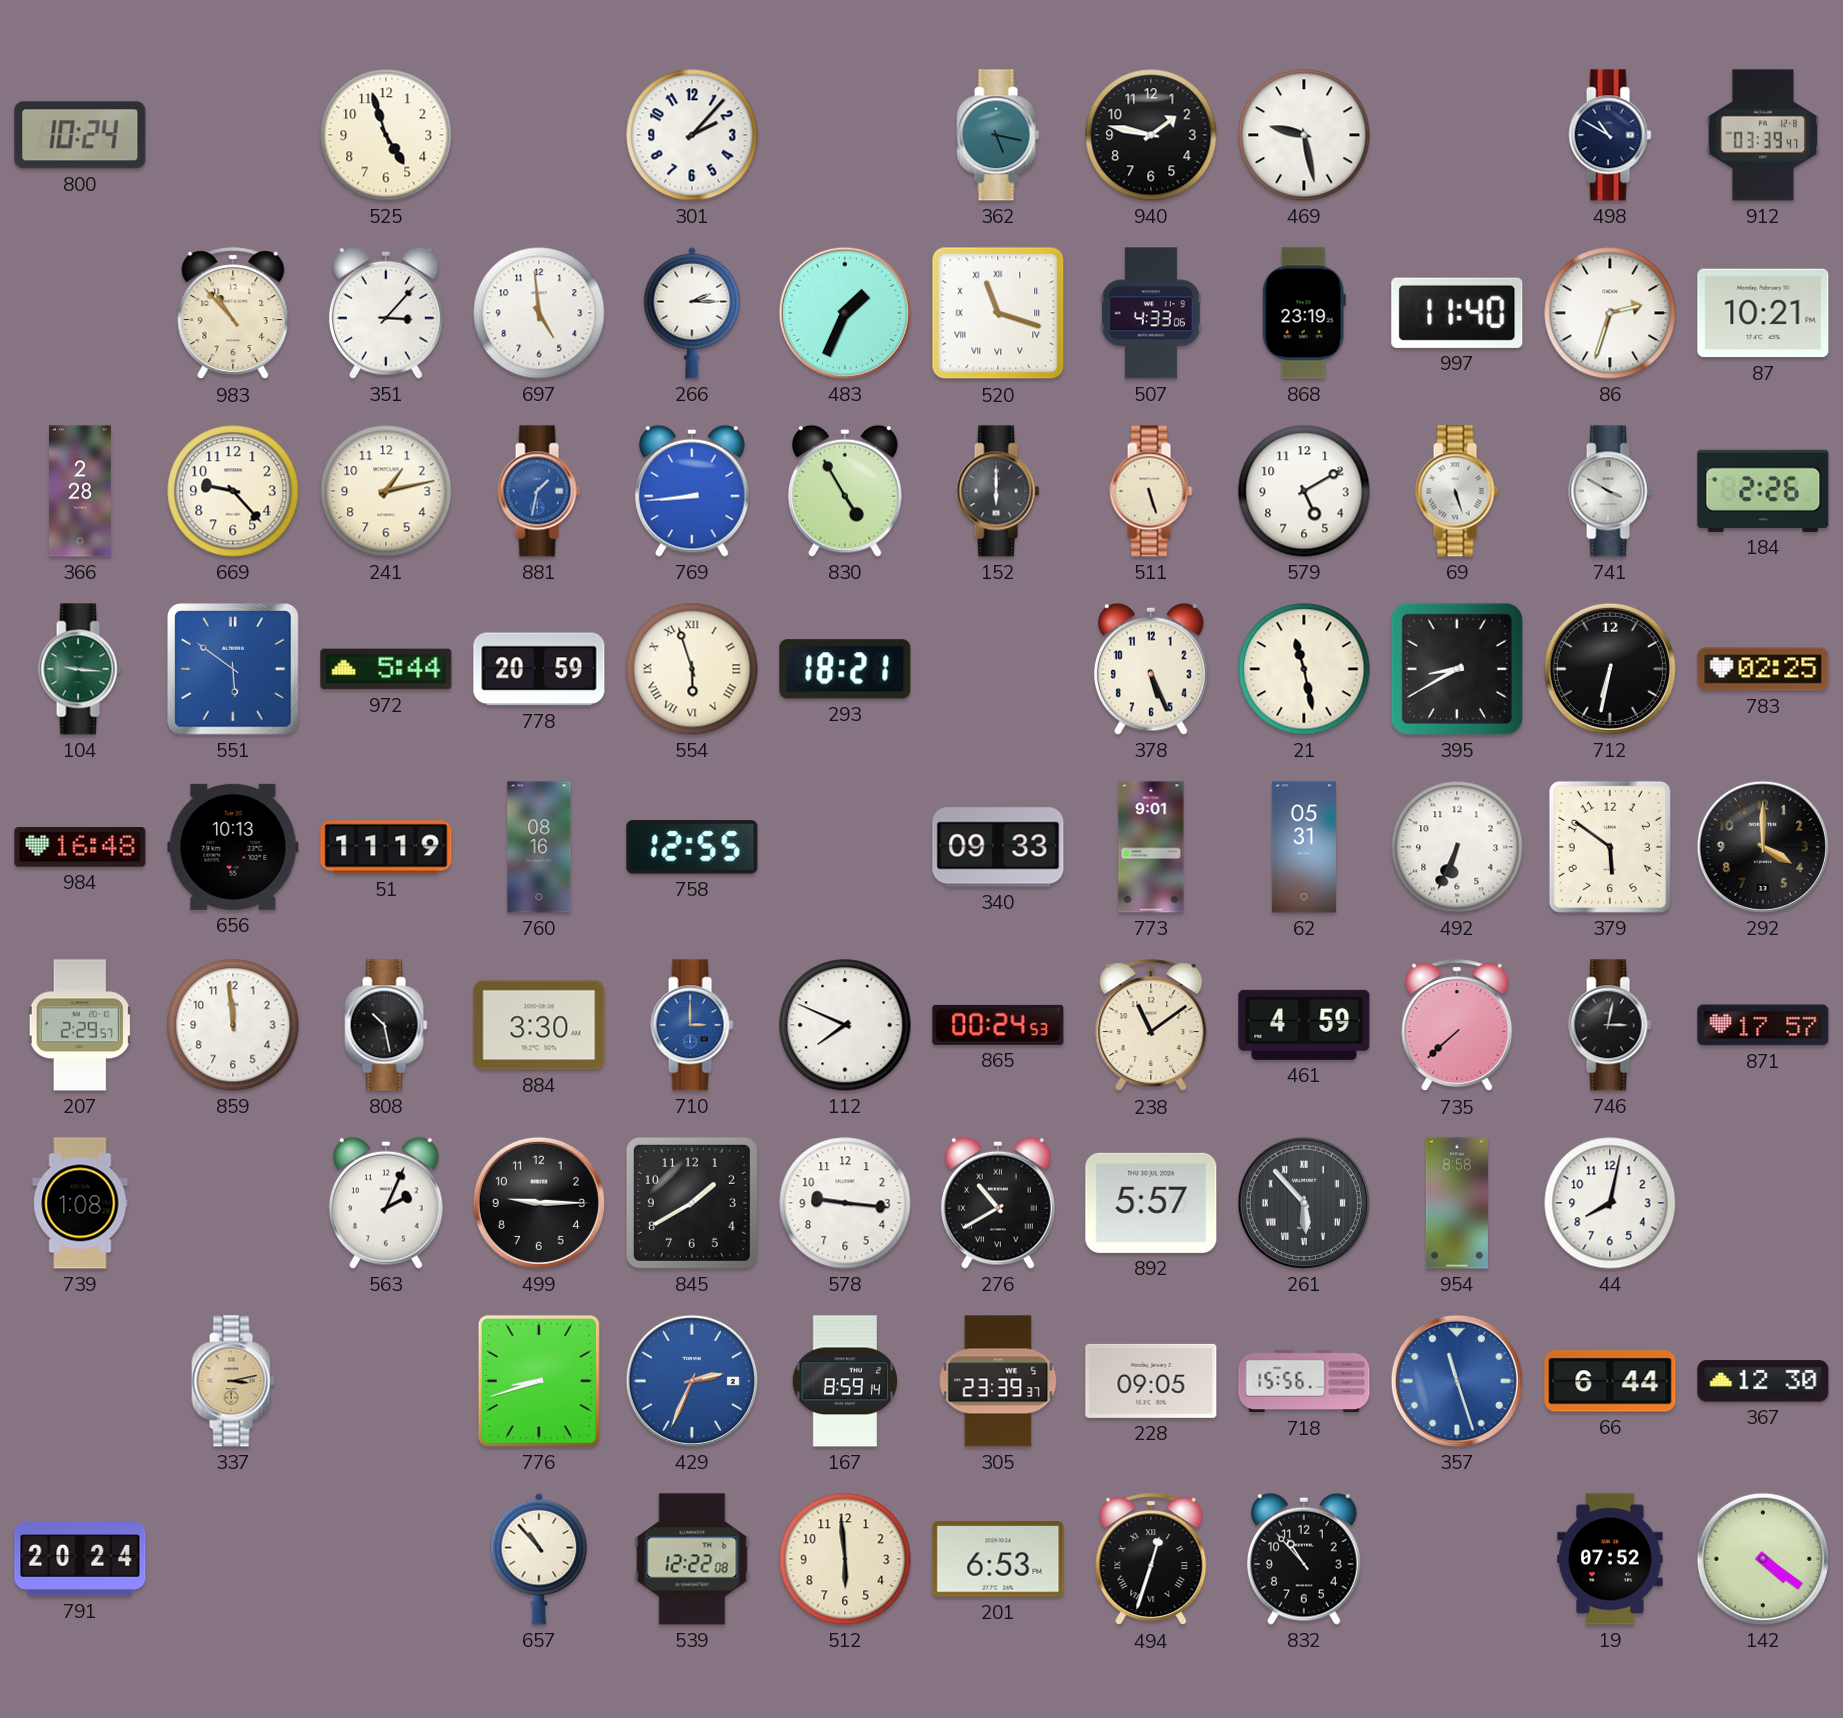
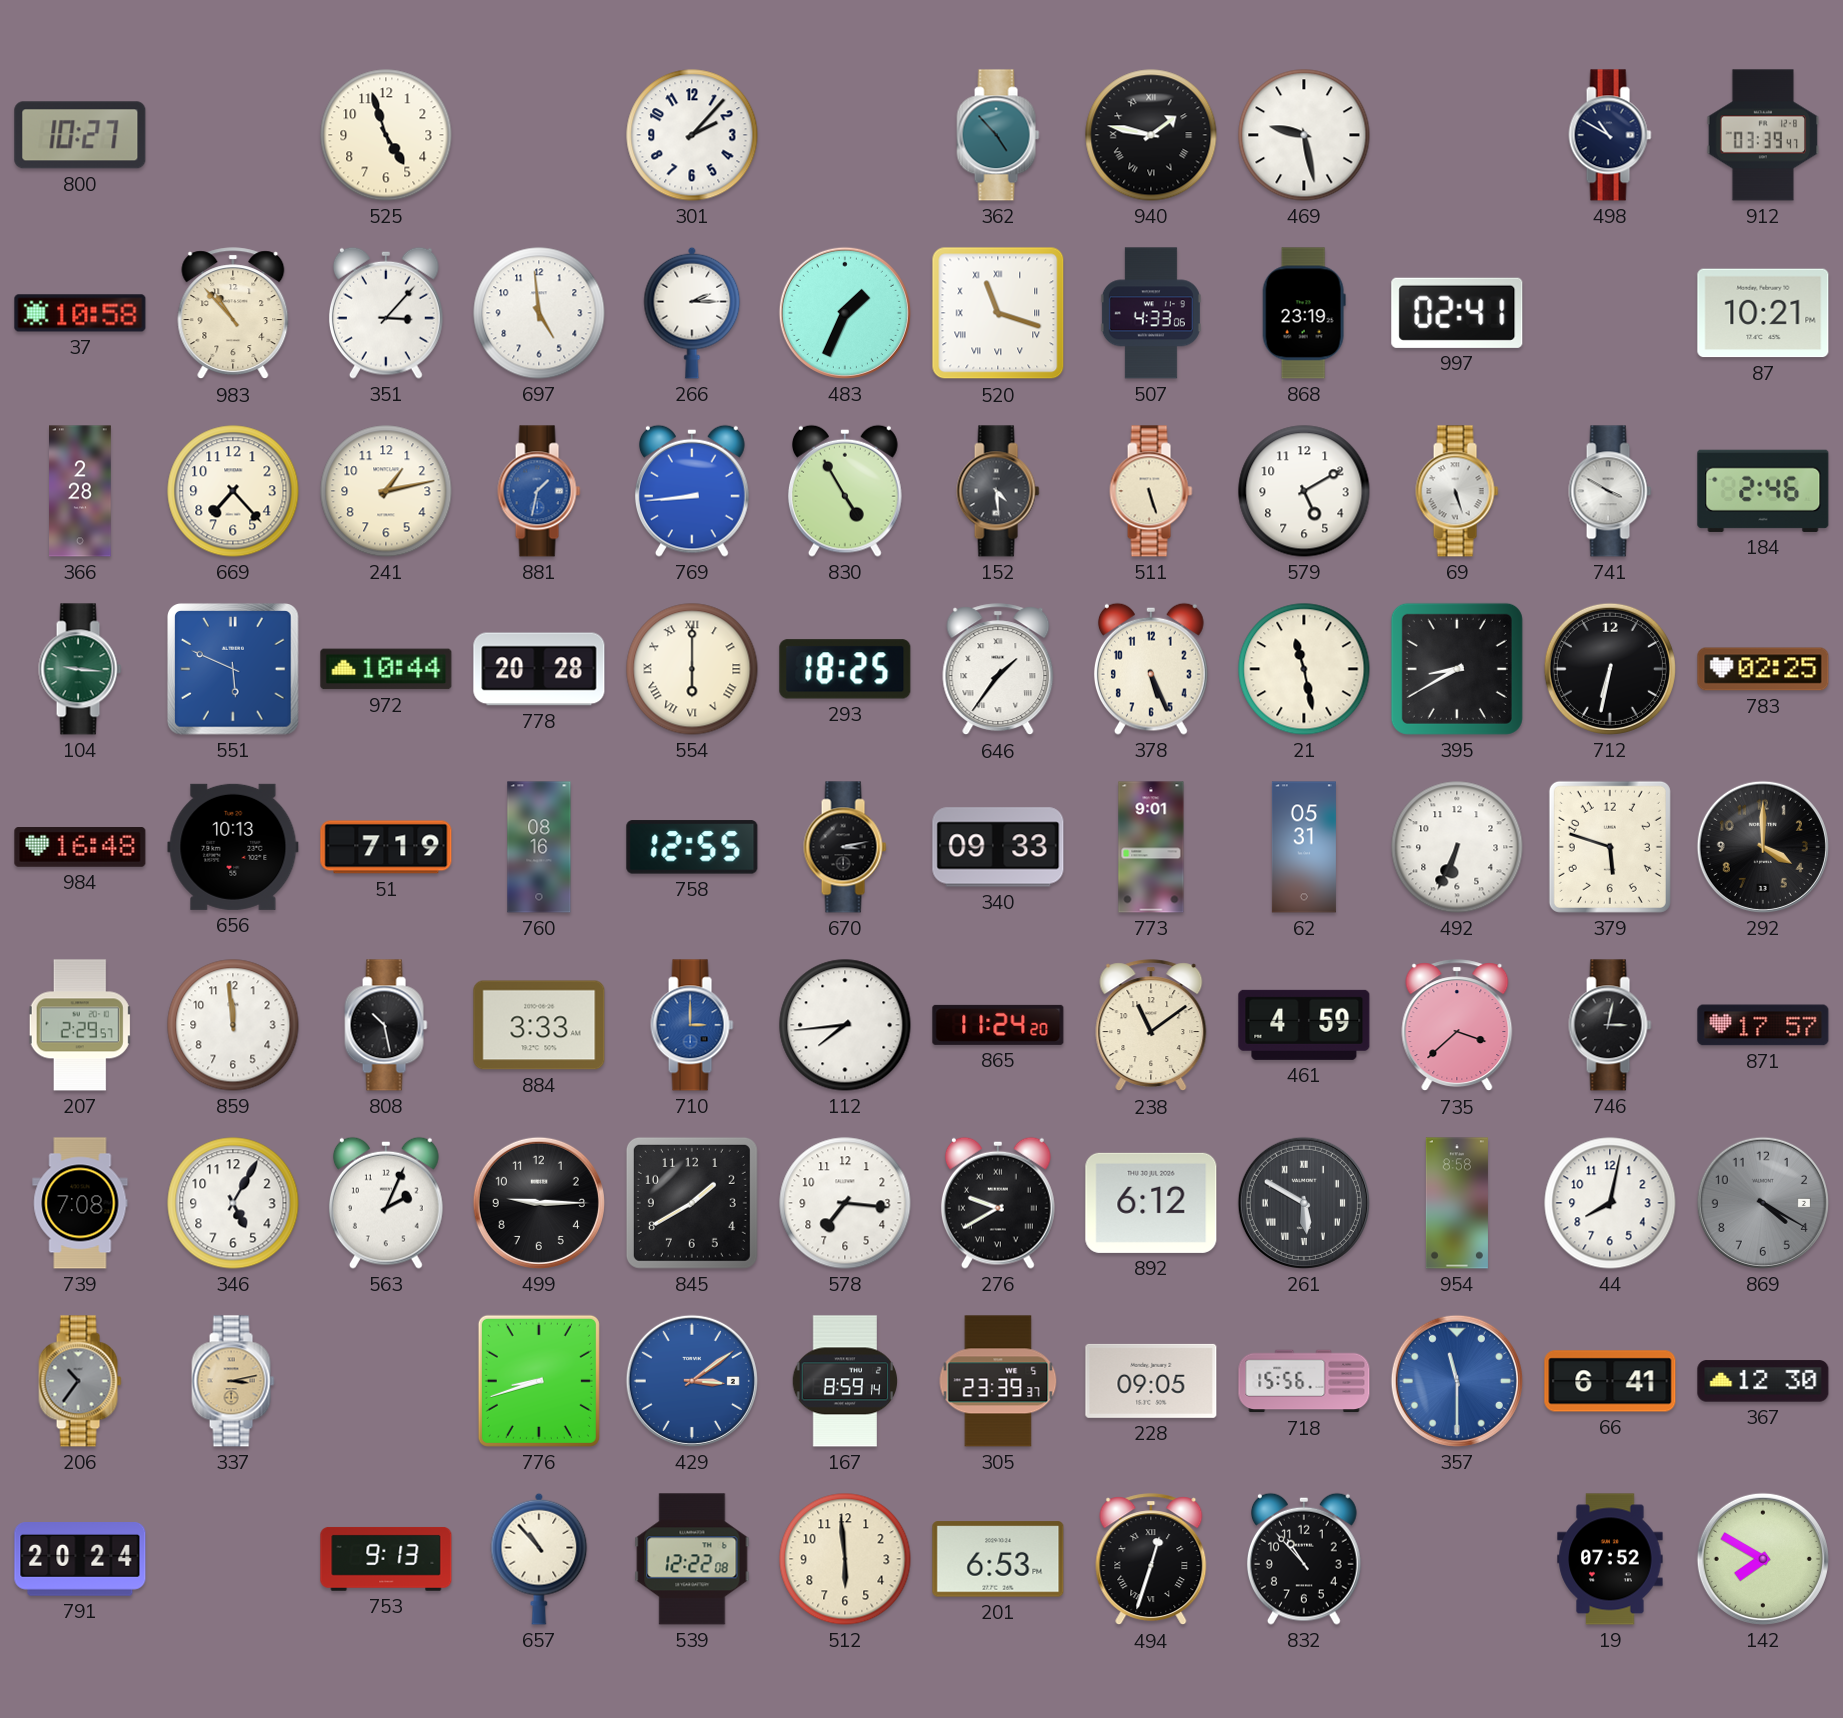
800: 10:24 -> 10:27
362: 5:17 -> 4:53
940 numerals: Arabic -> Roman
37: none -> 10:58
997: 11:40 -> 02:41
86: 2:33 -> none
669: 9:23 -> 7:23
152: 6:00 -> 4:29
184: 2:26 -> 2:46
551: 5:51 -> 5:49
972: 5:44 -> 10:44
778: 20:59 -> 20:28
554: 5:57 -> 6:00
293: 18:21 -> 18:25
646: none -> 1:36
51: 11:19 -> 7:19
670: none -> 3:13
379: 5:51 -> 5:48
884: 3:30 -> 3:33
112: 7:49 -> 7:44
865: 00:24 -> 11:24
735: 7:38 -> 3:38
739: 1:08 -> 7:08
346: none -> 5:05
578: 9:16 -> 7:16
276: 10:40 -> 9:40
892: 5:57 -> 6:12
261: 5:53 -> 5:50
869: none -> 4:20
206: none -> 10:36
429: 2:34 -> 3:09
357: 11:27 -> 11:30
66: 6:44 -> 6:41
753: none -> 9:13
142: 4:21 -> 7:50
